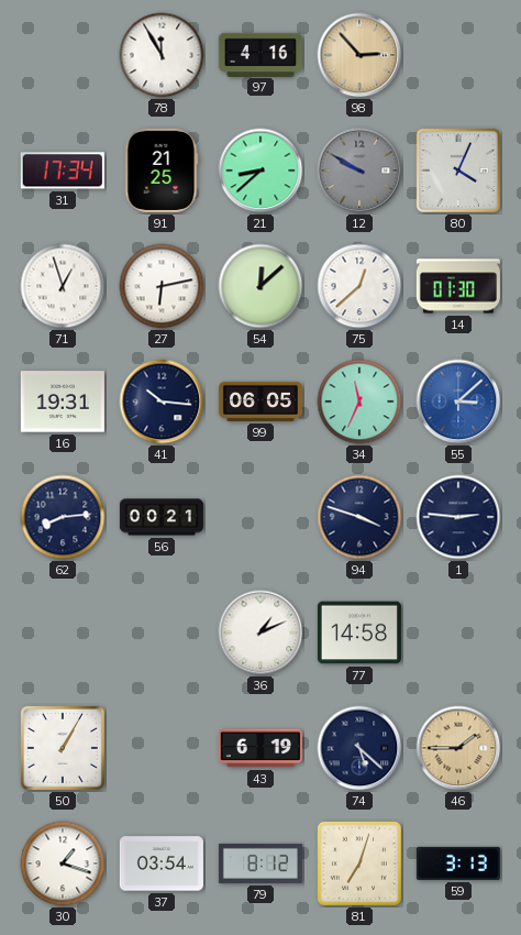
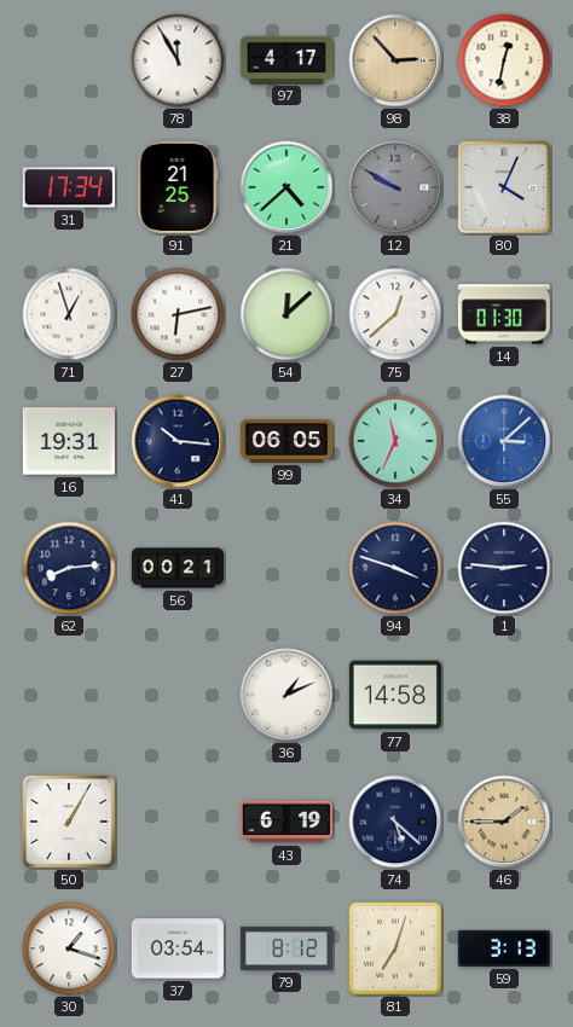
97: 4:16 -> 4:17
38: none -> 12:32
21: 8:38 -> 4:38
